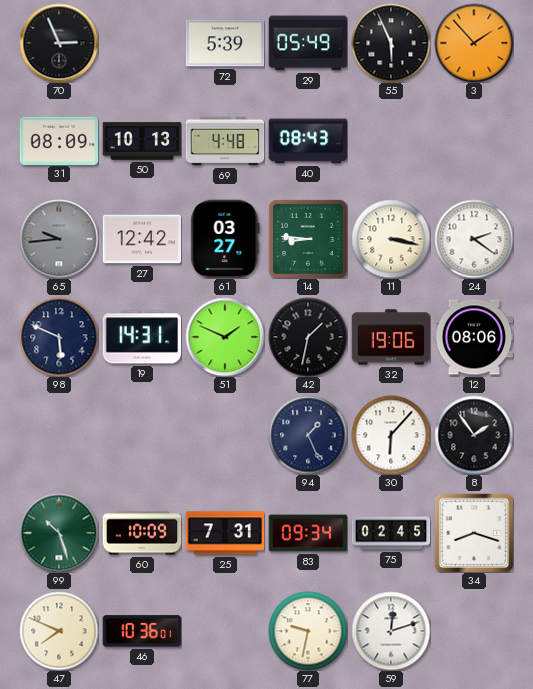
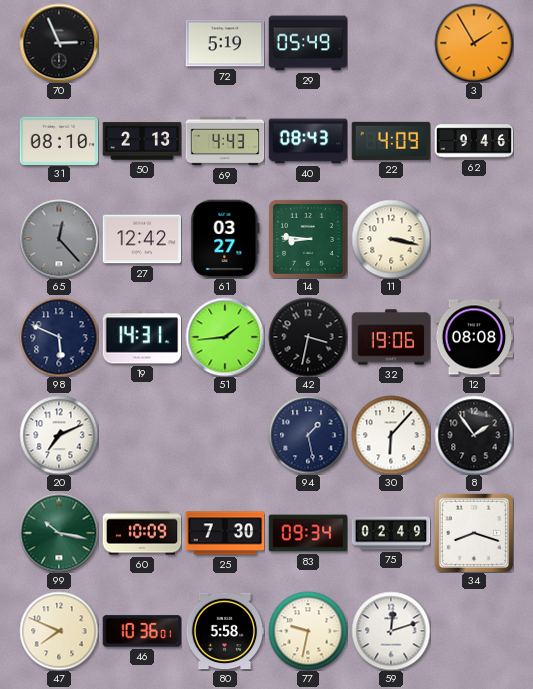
72: 5:39 -> 5:19
55: 5:56 -> none
3: 1:53 -> 1:55
31: 08:09 -> 08:10
50: 10:13 -> 2:13
69: 4:48 -> 4:43
22: none -> 4:09
62: none -> 9:46
65: 9:44 -> 12:23
24: 2:21 -> none
51: 1:49 -> 1:44
42: 1:32 -> 3:32
12: 08:06 -> 08:08
20: none -> 7:11
94: 1:26 -> 1:28
99: 10:27 -> 10:17
25: 7:31 -> 7:30
75: 02:45 -> 02:49
80: none -> 5:58
